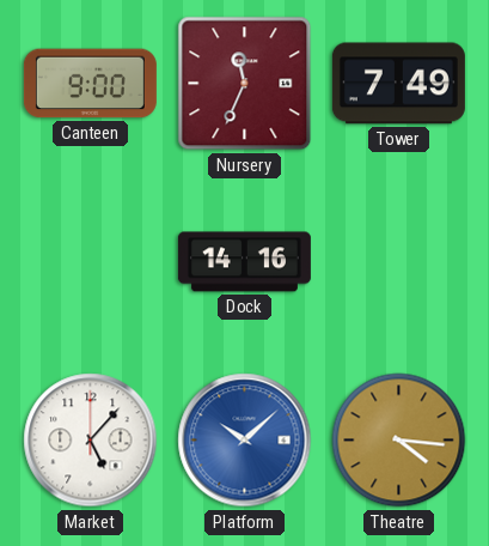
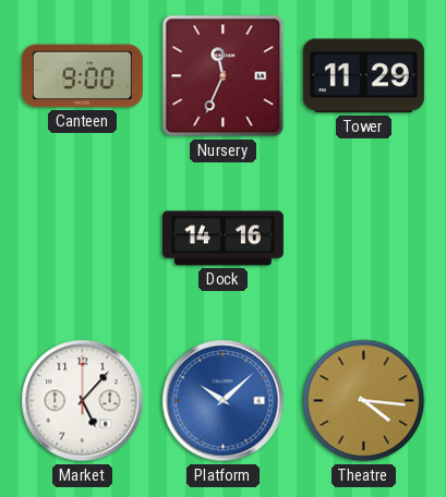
Tower: 7:49 -> 11:29
